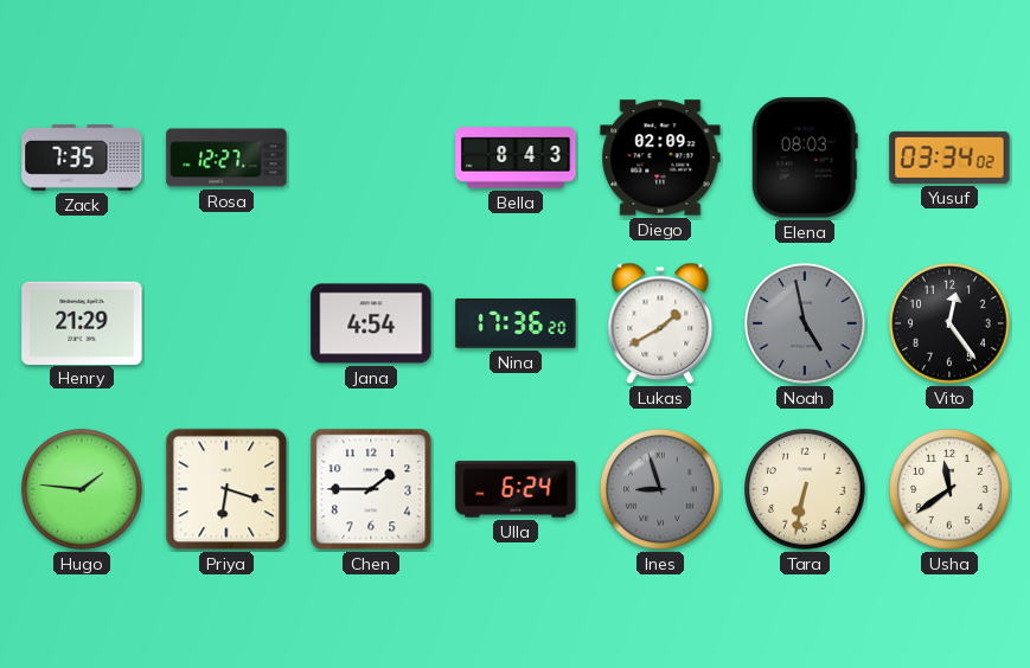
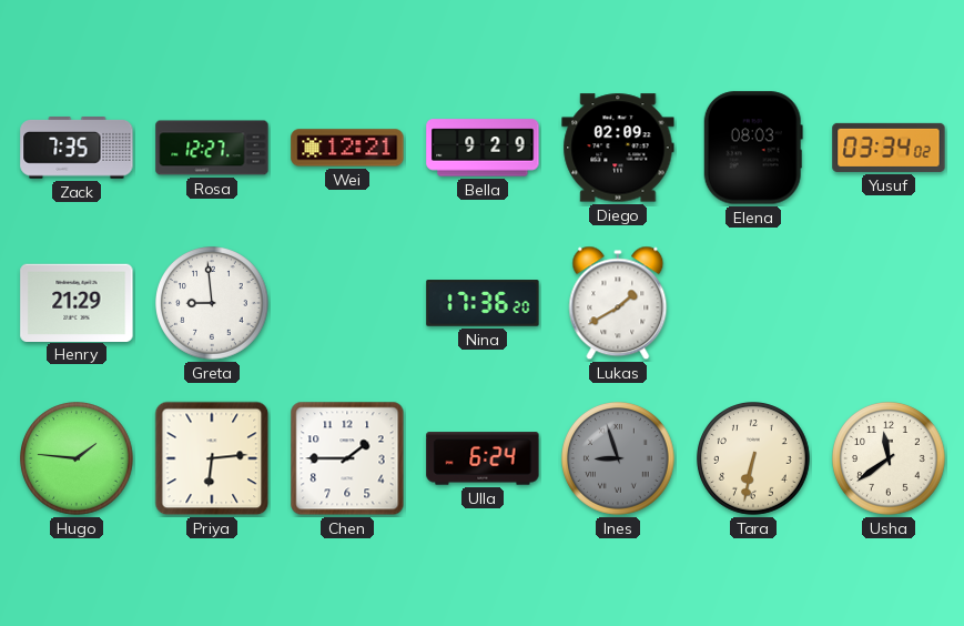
Wei: none -> 12:21
Bella: 8:43 -> 9:29
Greta: none -> 8:59
Jana: 4:54 -> none
Noah: 4:58 -> none
Vito: 12:24 -> none
Priya: 6:18 -> 6:14
